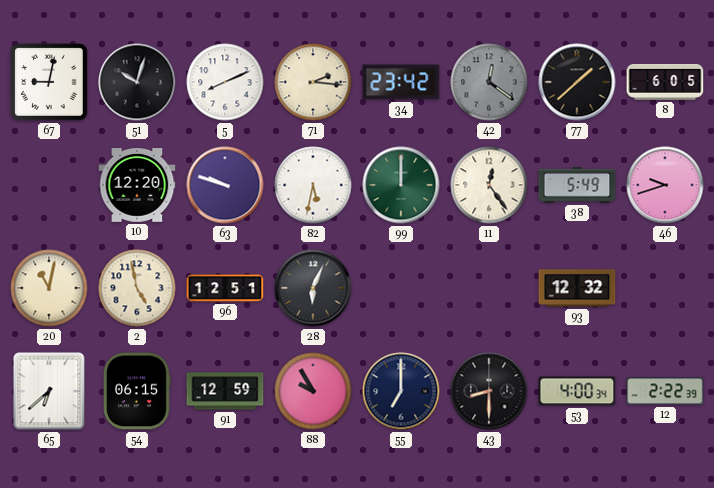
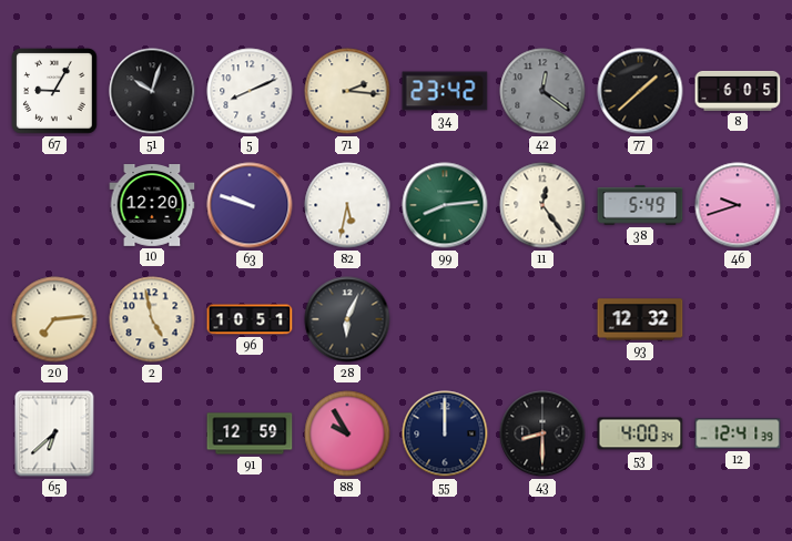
67: 9:02 -> 9:05
99: 12:00 -> 8:14
20: 11:02 -> 7:14
96: 12:51 -> 10:51
54: 06:15 -> none
55: 7:00 -> 12:00
12: 2:22 -> 12:41
